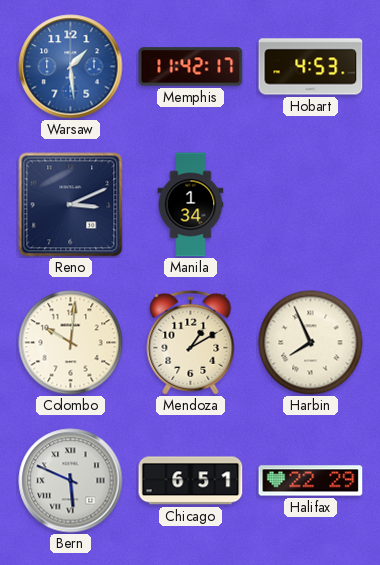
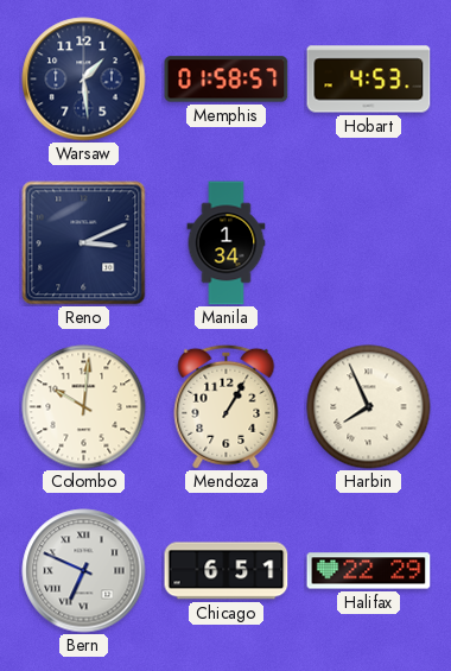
Warsaw dial: blue -> navy
Memphis: 11:42 -> 01:58
Mendoza: 1:10 -> 1:05
Bern: 5:49 -> 6:49
